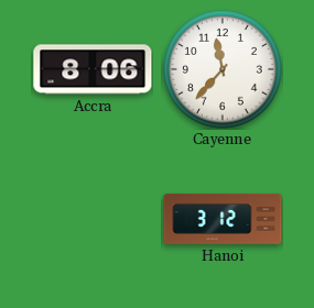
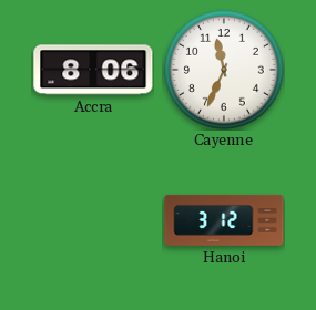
Cayenne: 11:37 -> 11:34
